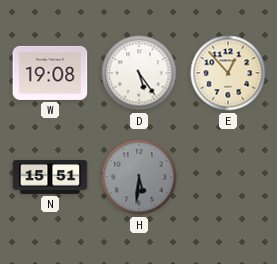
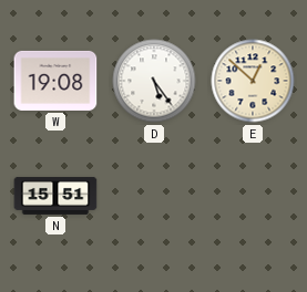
E: 12:53 -> 12:52
H: 5:31 -> none
